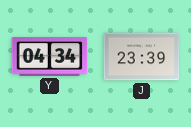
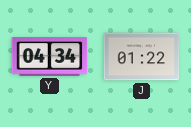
J: 23:39 -> 01:22
